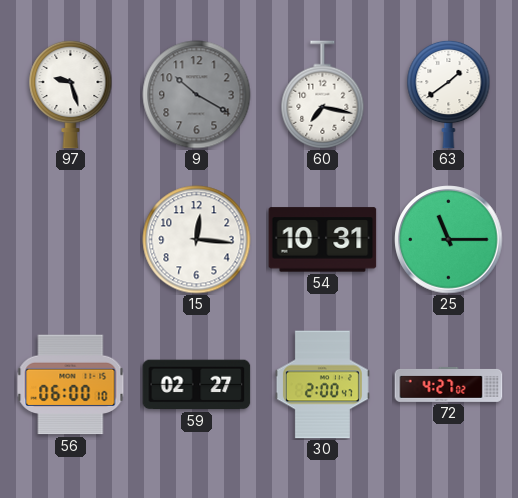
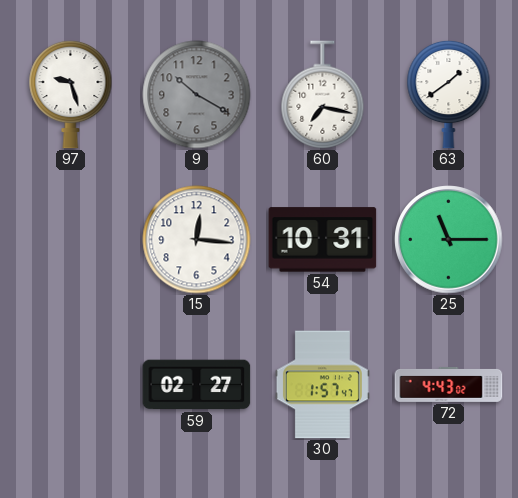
56: 06:00 -> none
30: 2:00 -> 1:57
72: 4:27 -> 4:43
